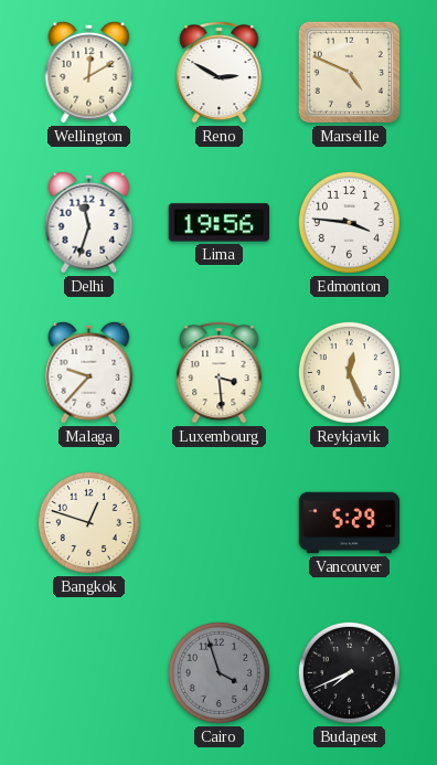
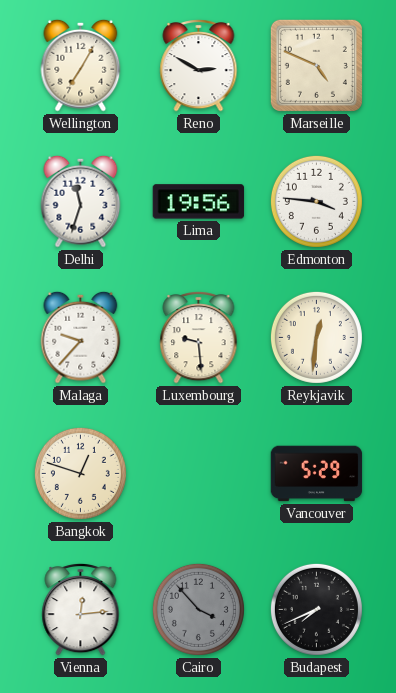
Wellington: 12:10 -> 7:05
Luxembourg: 3:29 -> 9:29
Reykjavik: 12:26 -> 12:31
Vienna: none -> 12:14
Cairo: 3:57 -> 3:53
